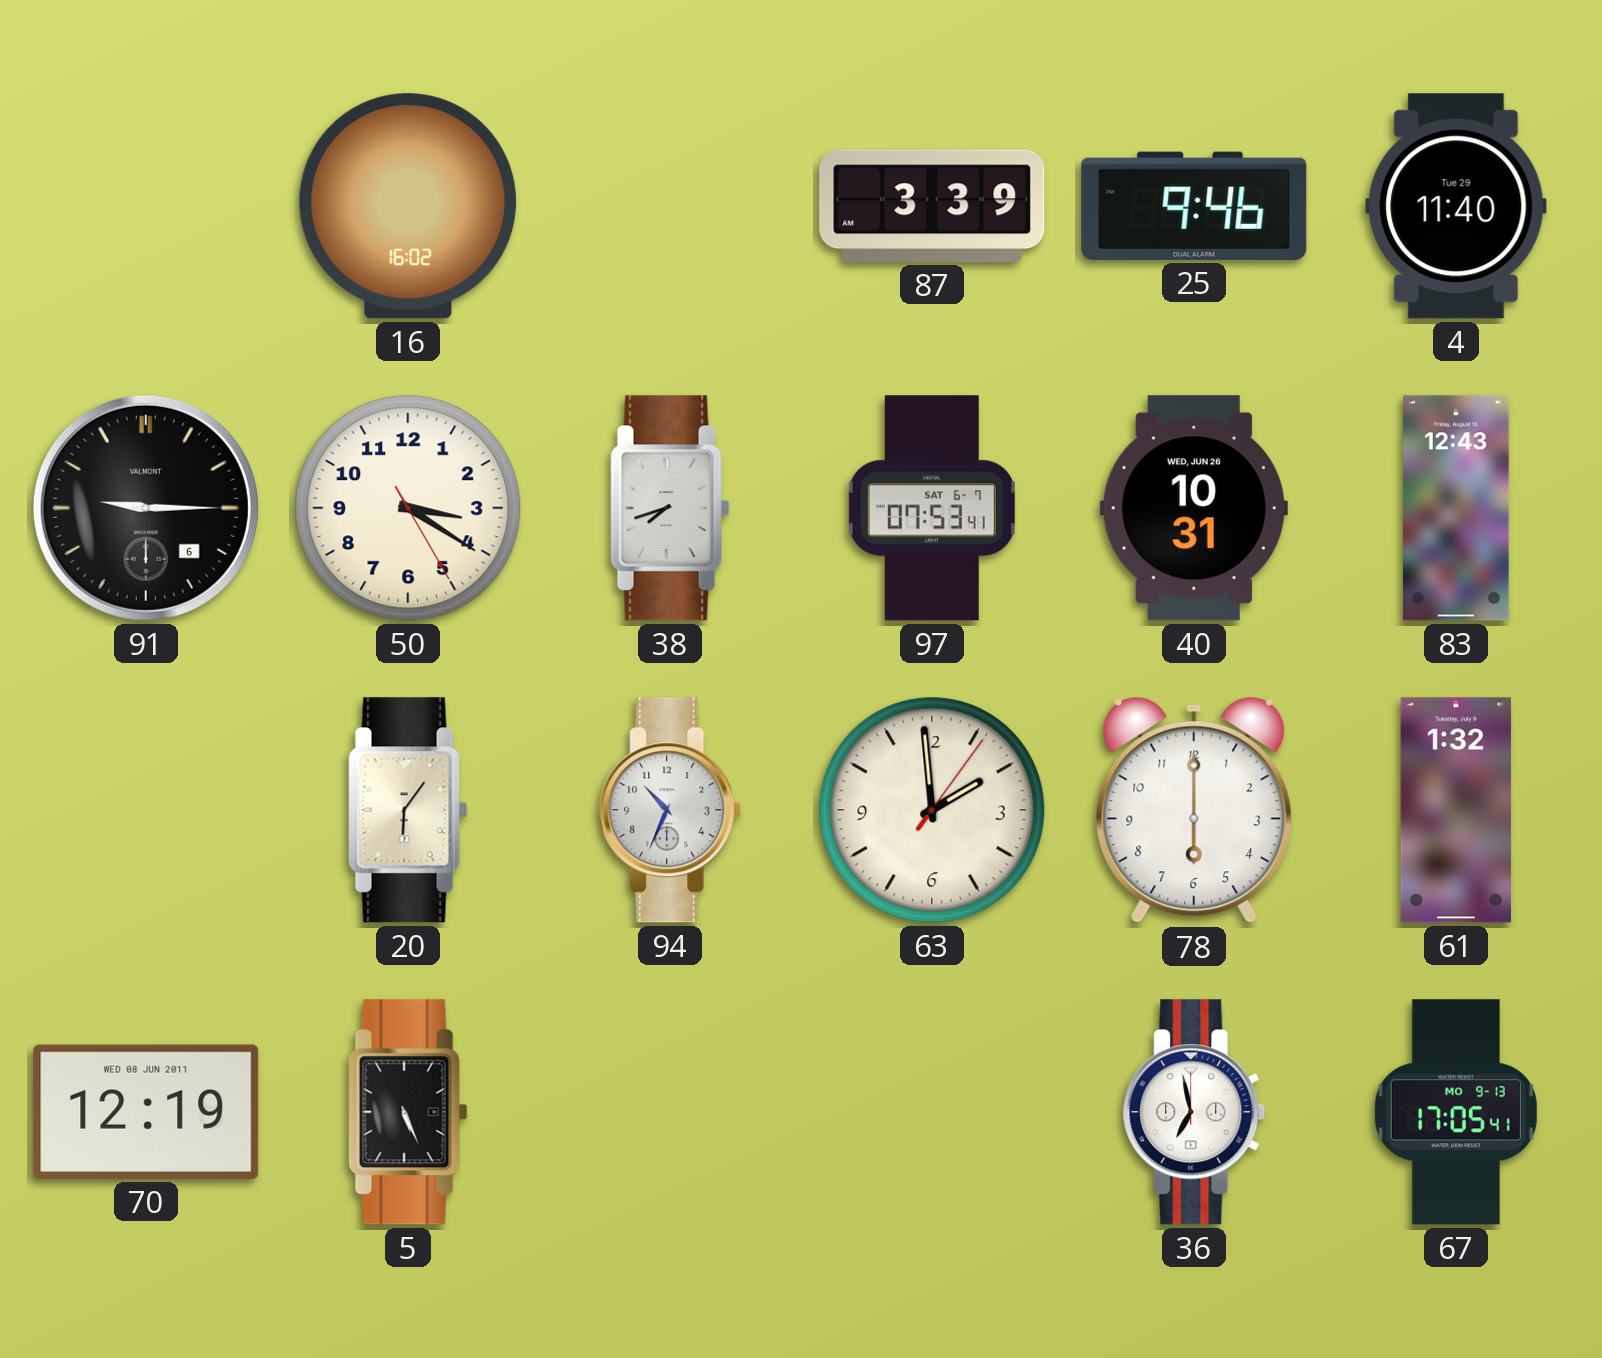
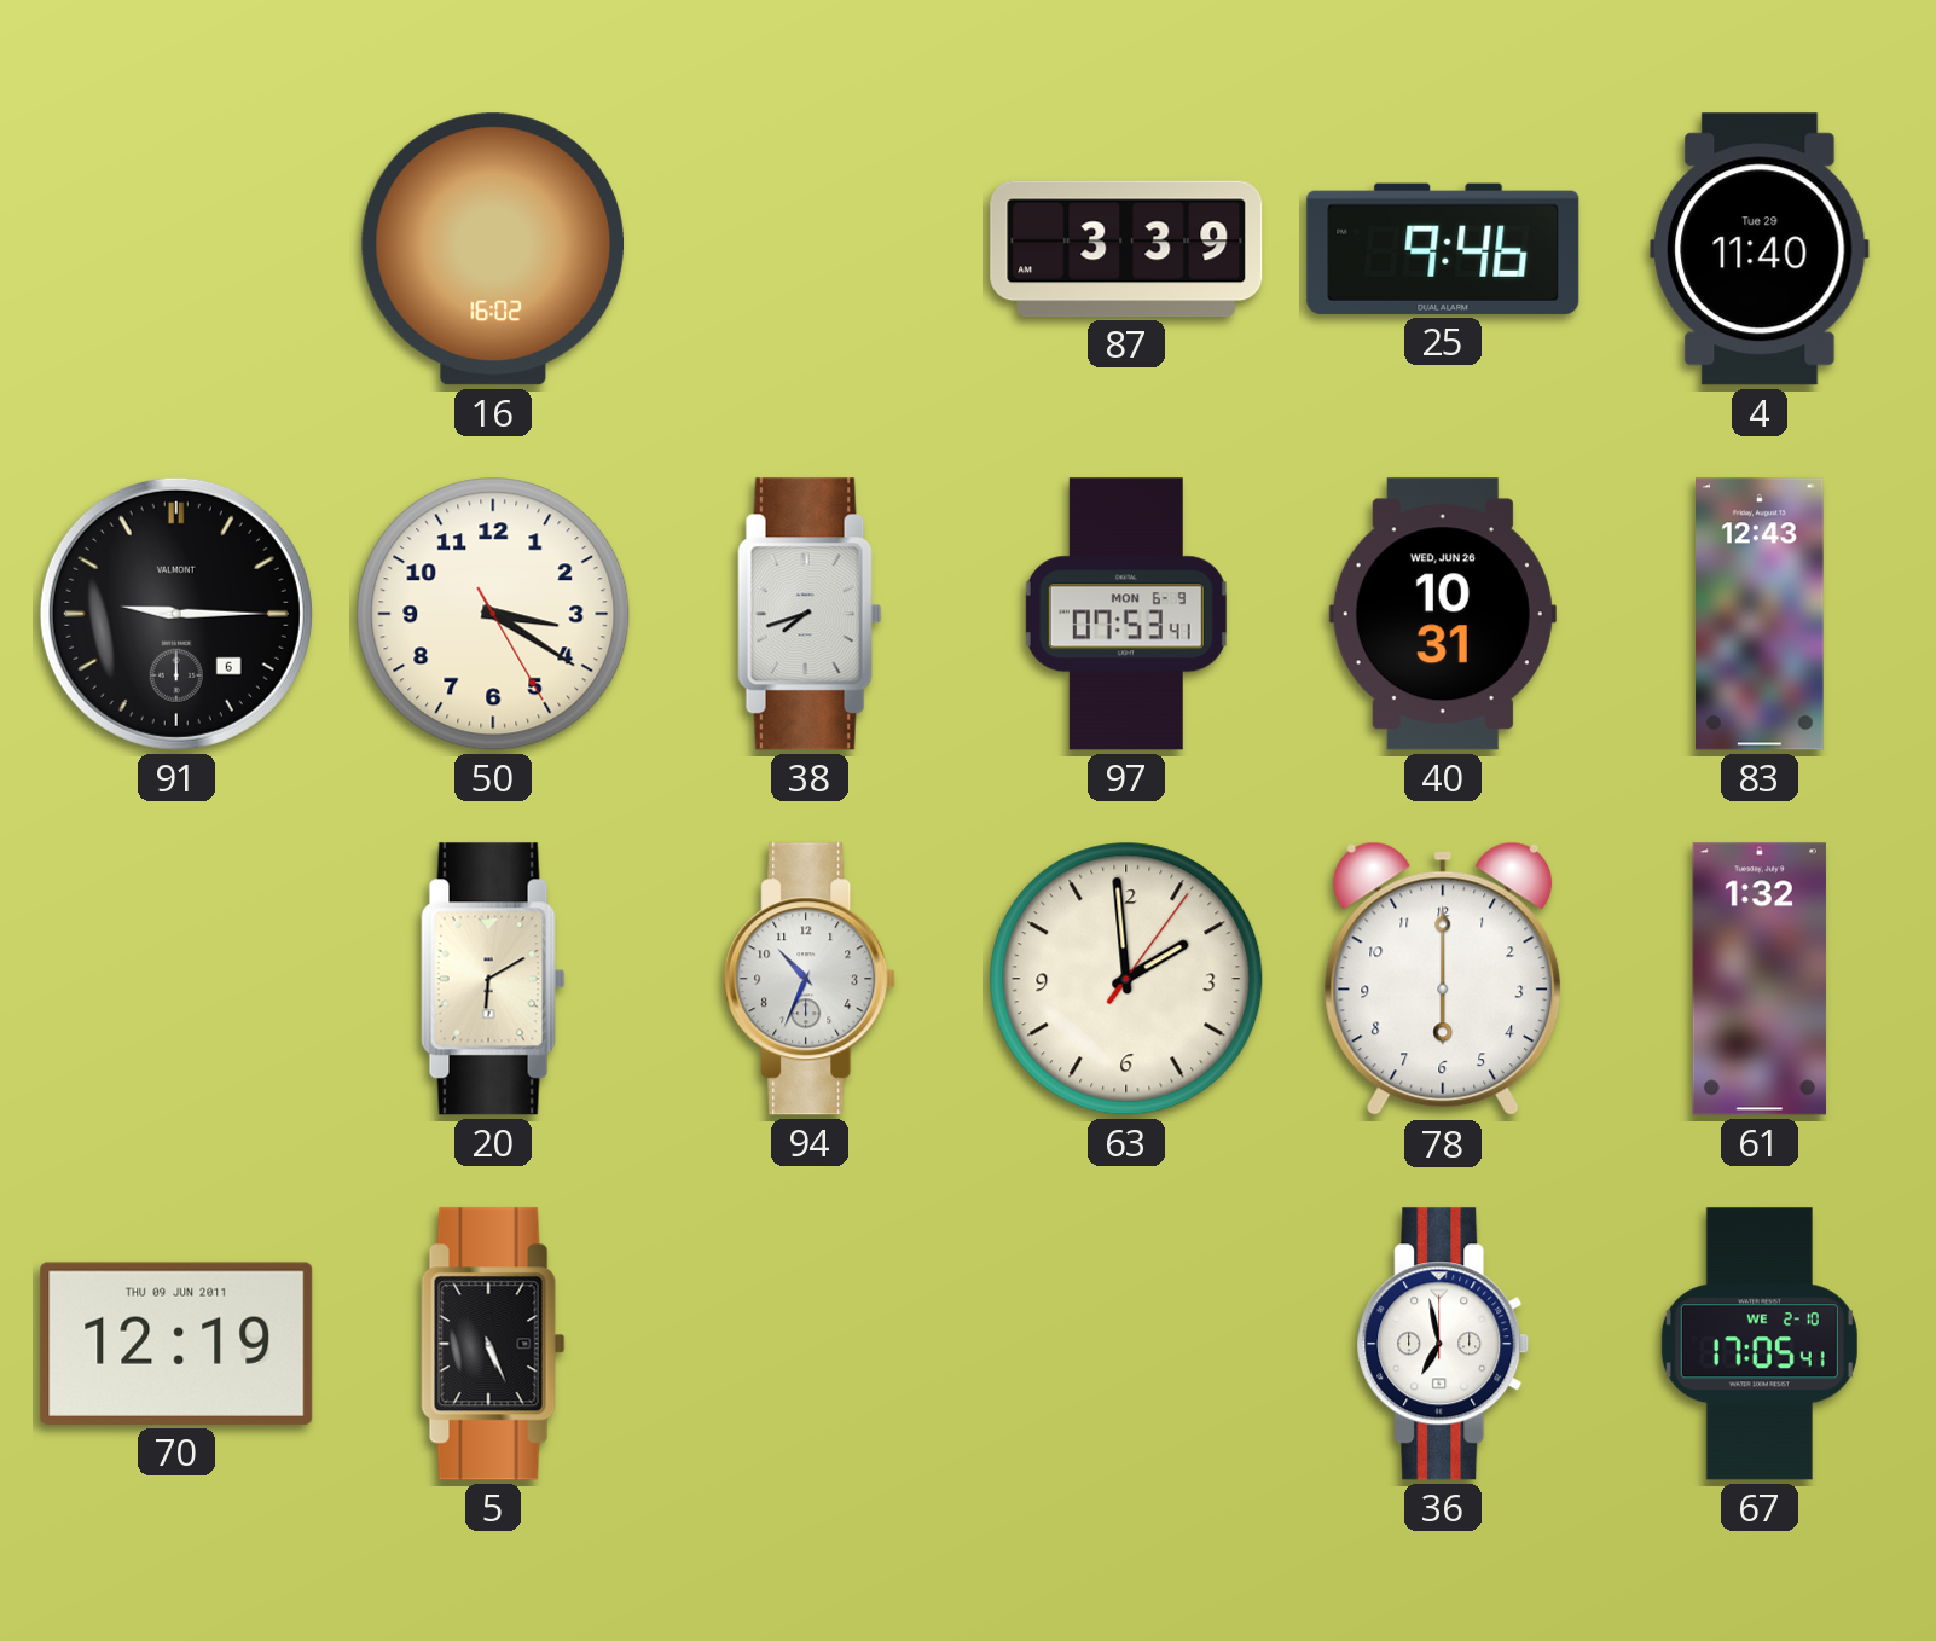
97 date: SAT 6-7 -> MON 6-9
20: 6:06 -> 6:10
70 date: WED 08 JUN 2011 -> THU 09 JUN 2011
67 date: MO 9-13 -> WE 2-10
